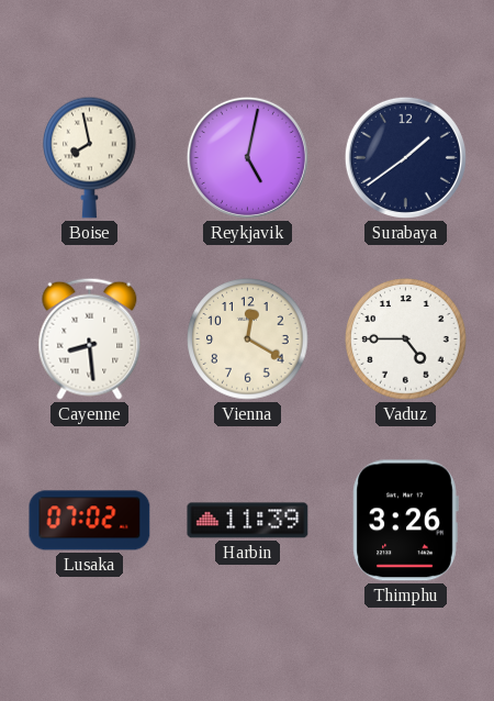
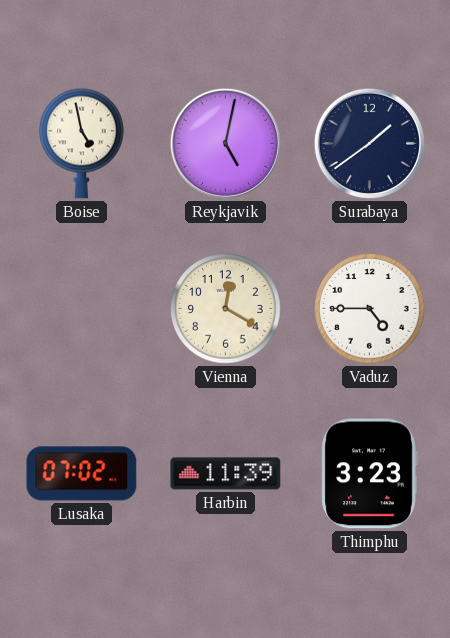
Boise: 7:58 -> 4:58
Cayenne: 8:29 -> none
Thimphu: 3:26 -> 3:23
